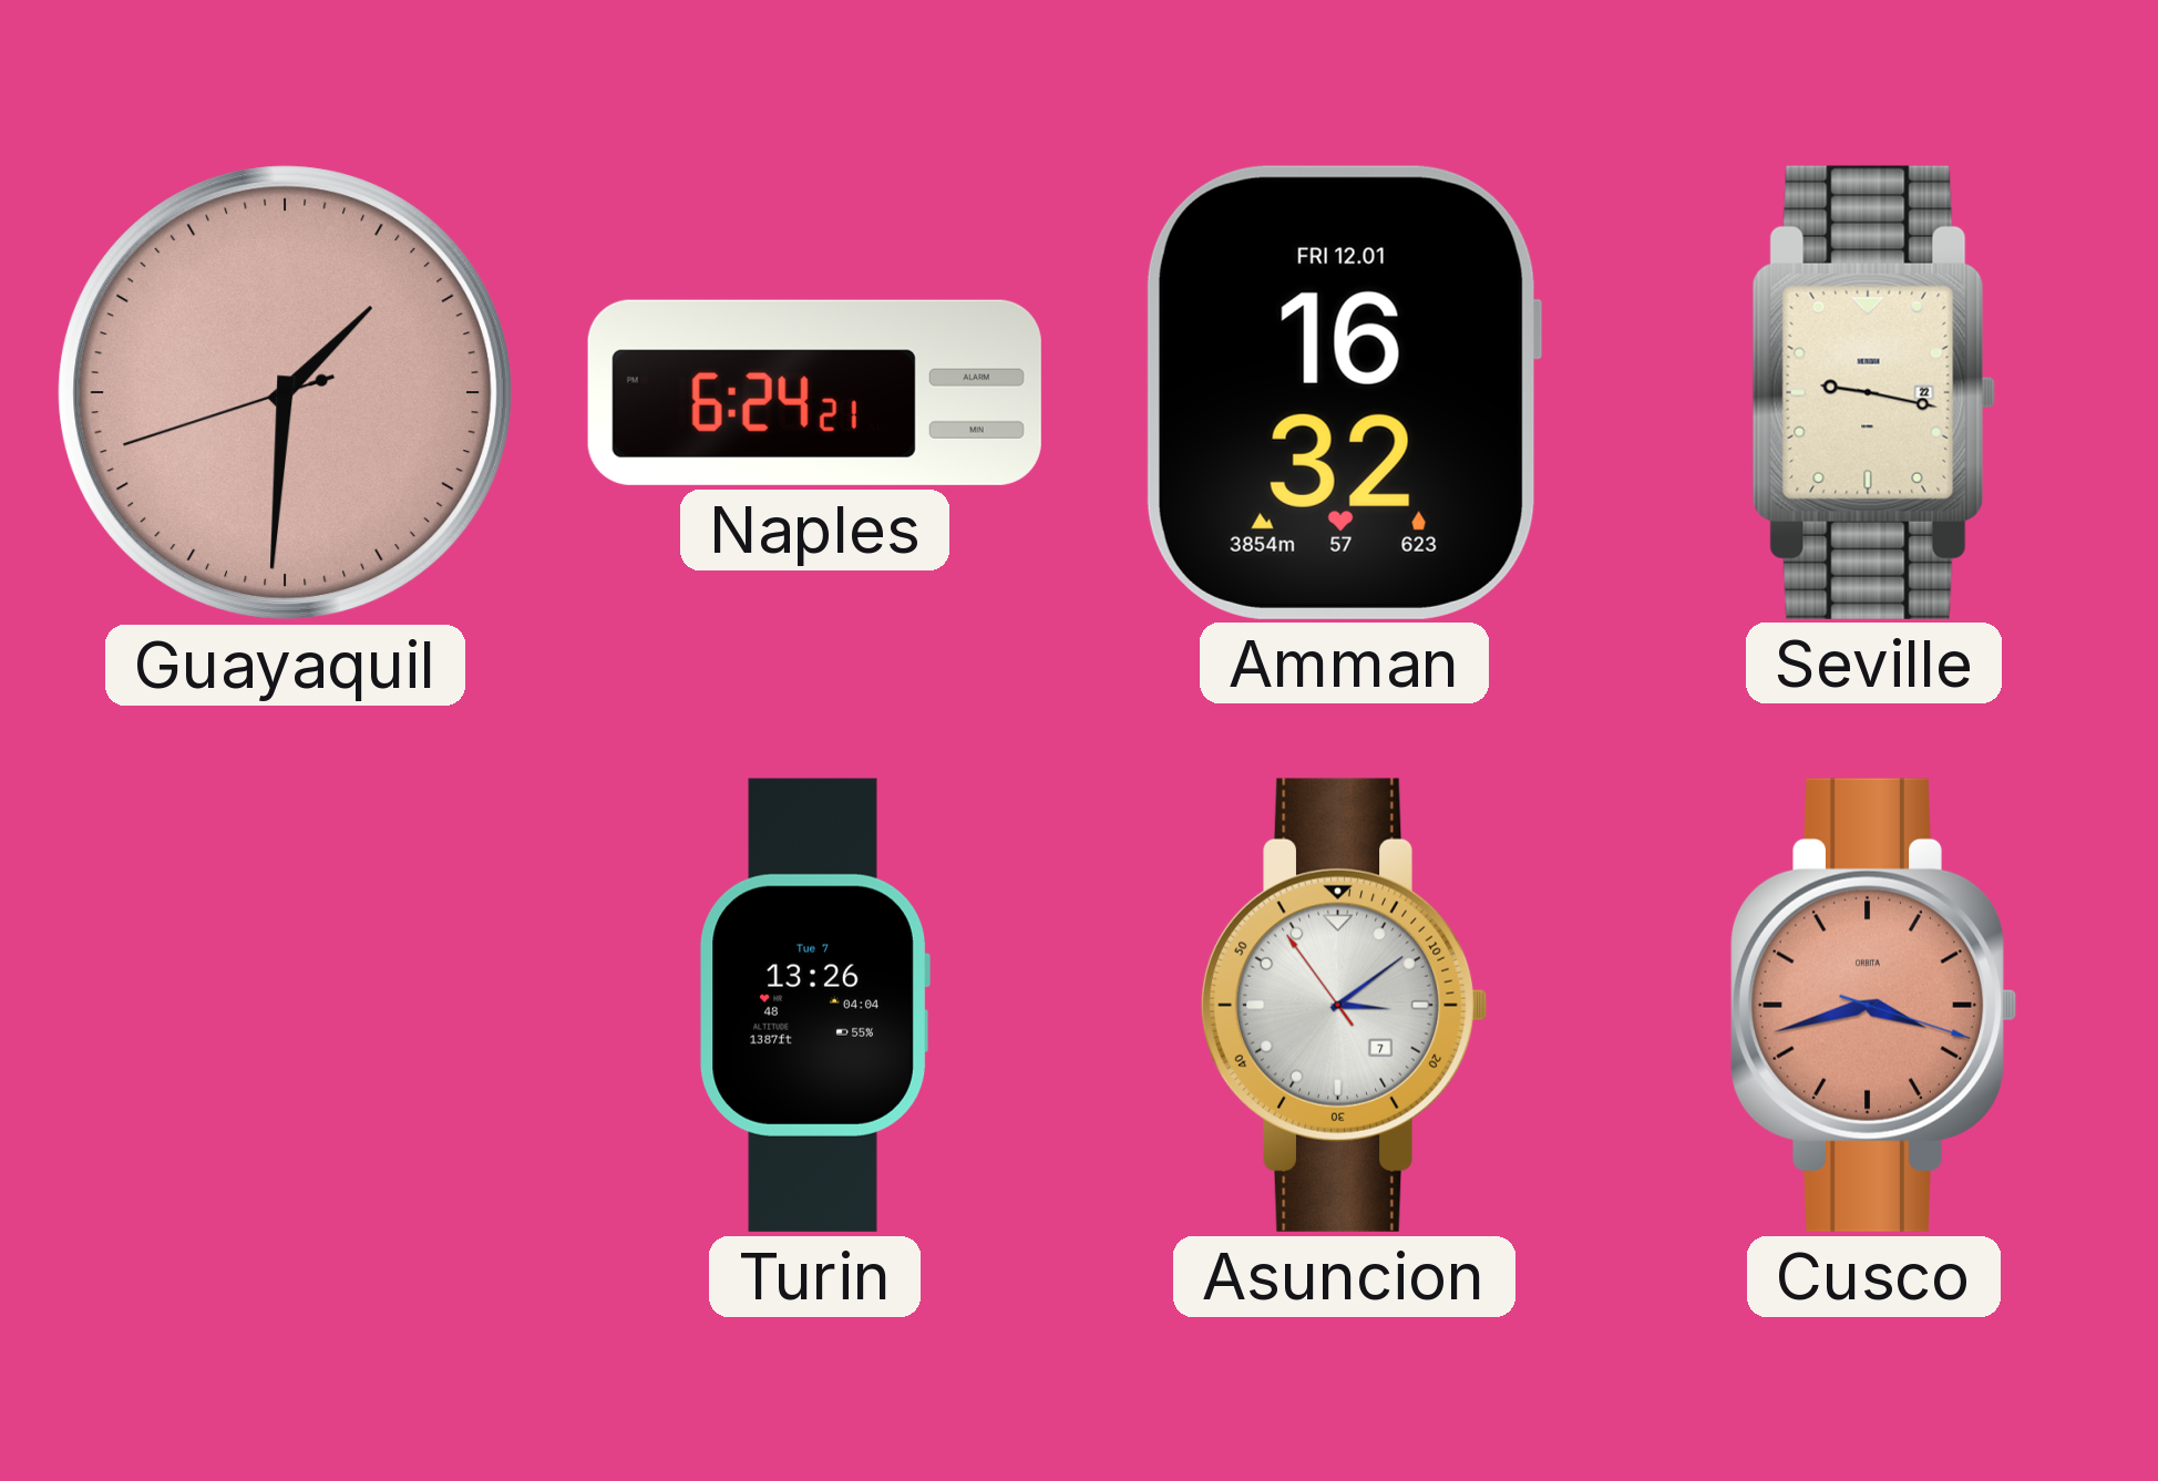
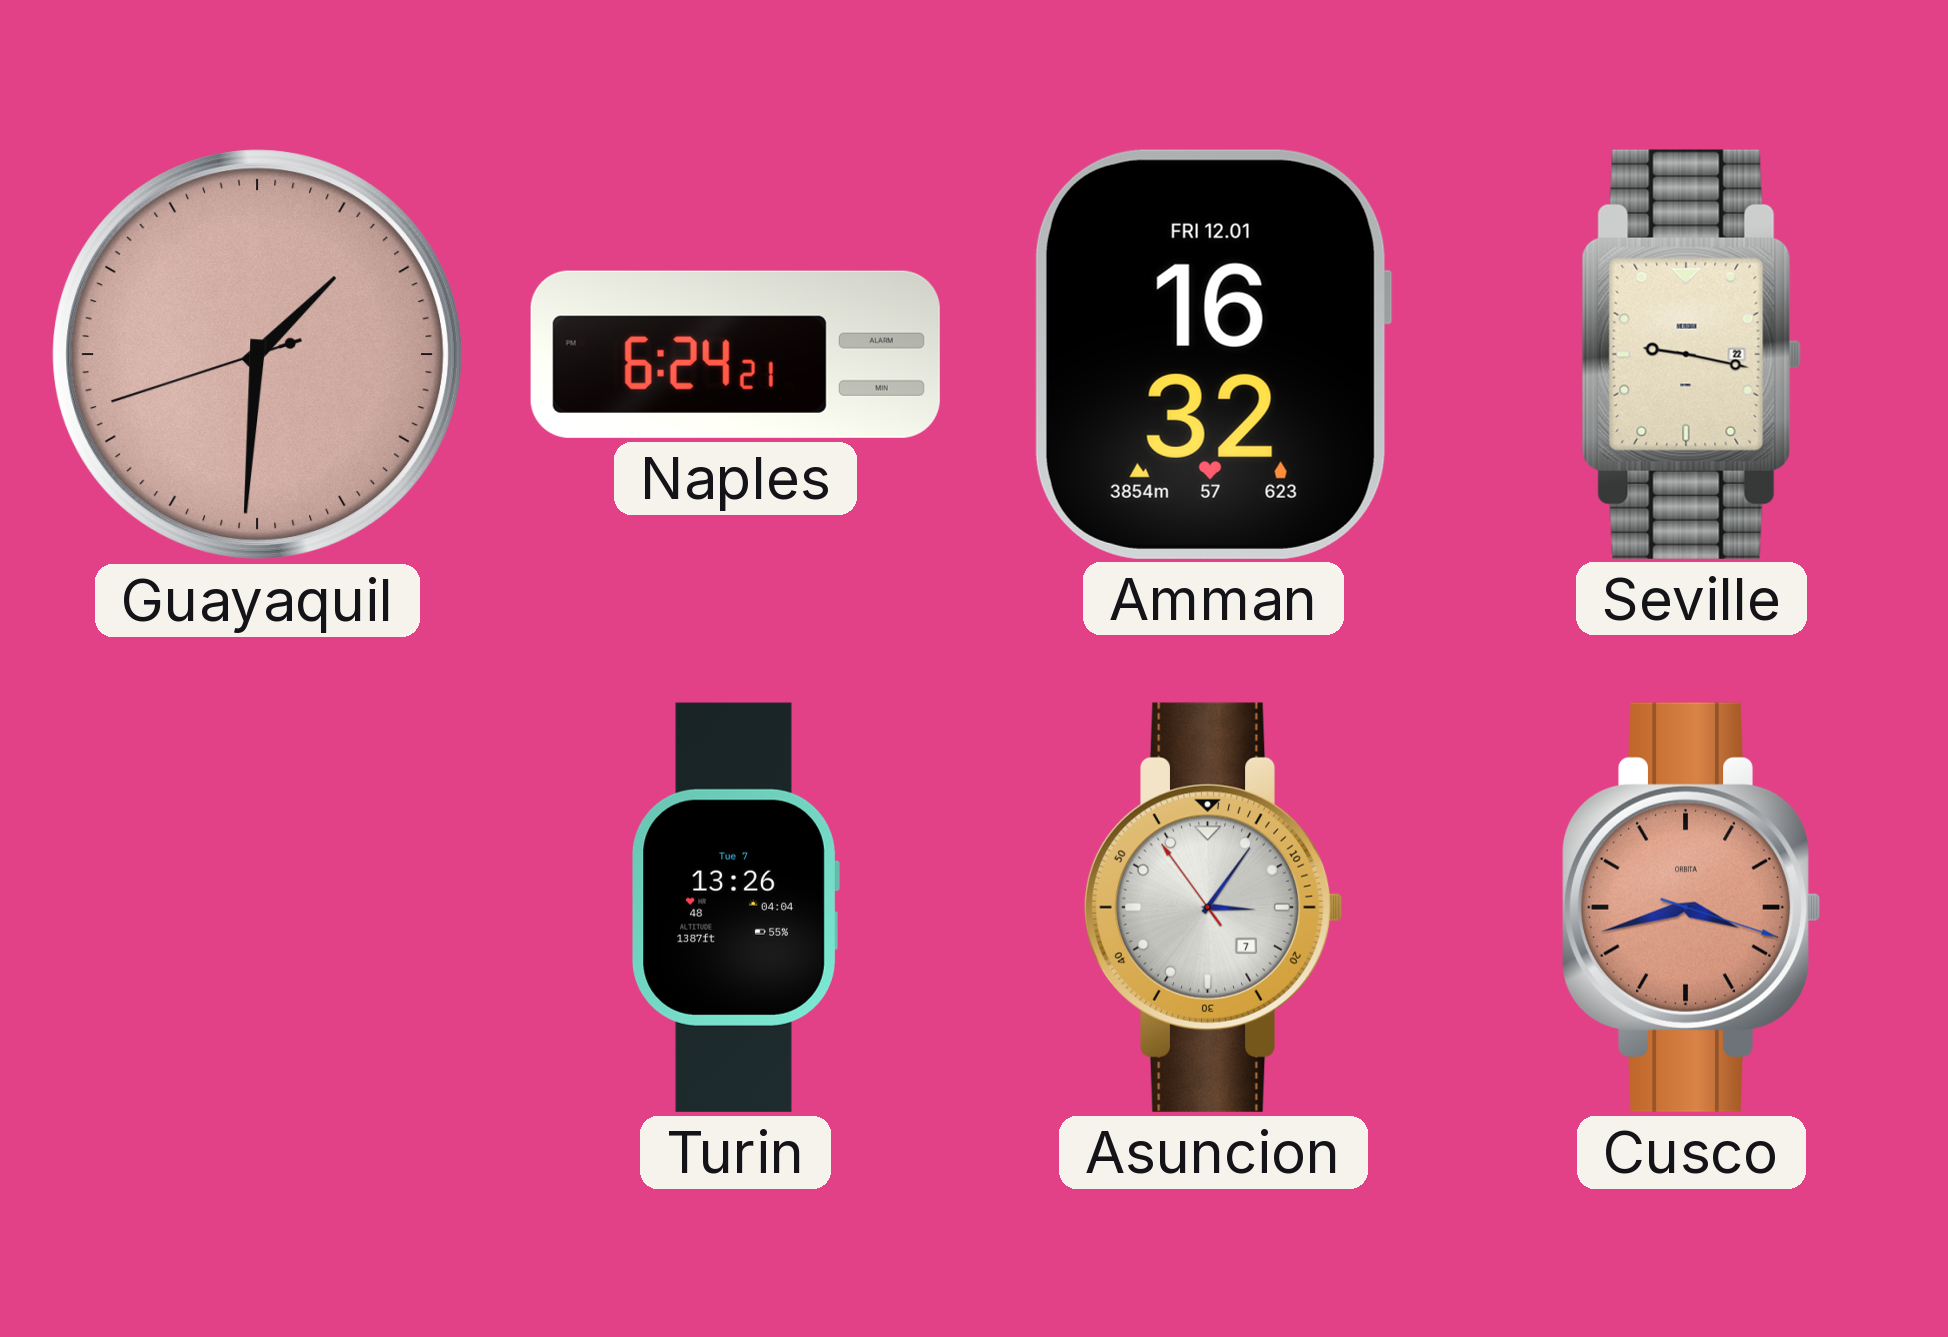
Asuncion: 3:08 -> 3:05
